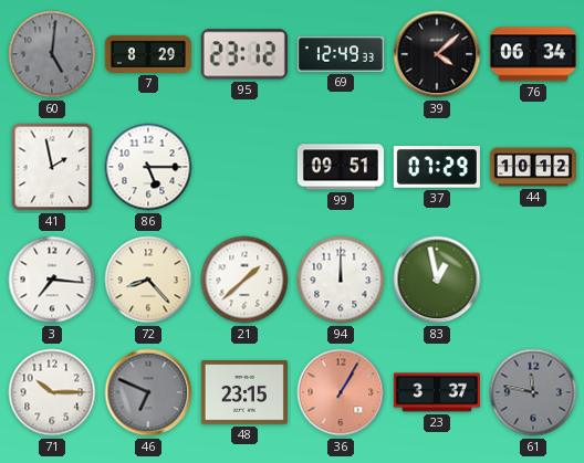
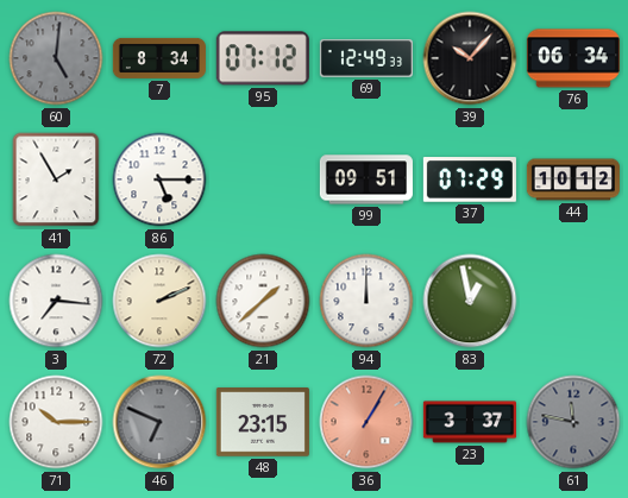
7: 8:29 -> 8:34
95: 23:12 -> 07:12
39: 4:08 -> 10:07
41: 1:58 -> 1:55
72: 8:23 -> 2:11
